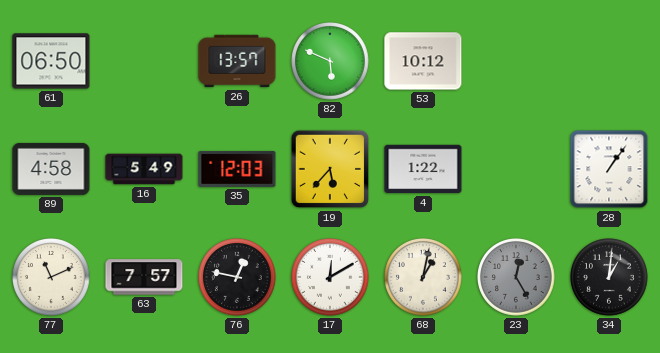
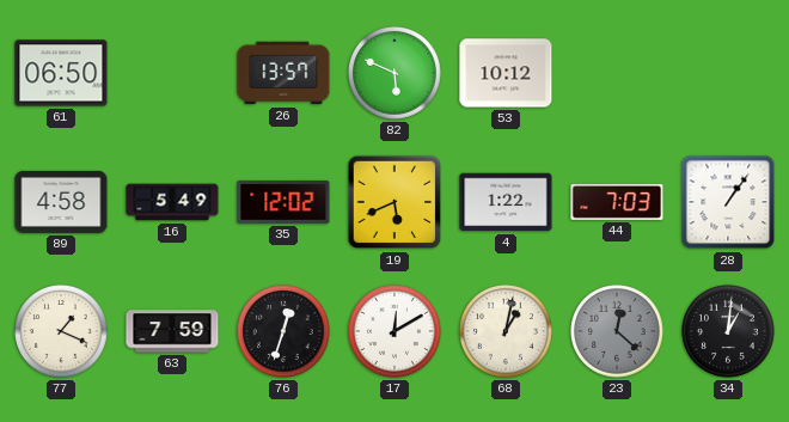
35: 12:03 -> 12:02
19: 5:37 -> 5:41
44: none -> 7:03
77: 11:11 -> 1:19
63: 7:57 -> 7:59
76: 12:47 -> 12:33
23: 12:25 -> 12:22
